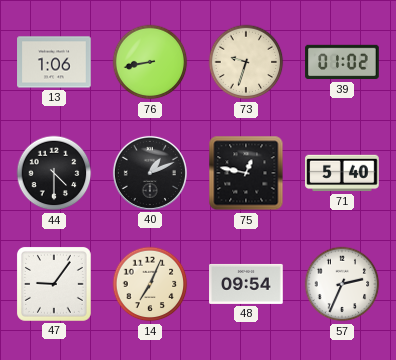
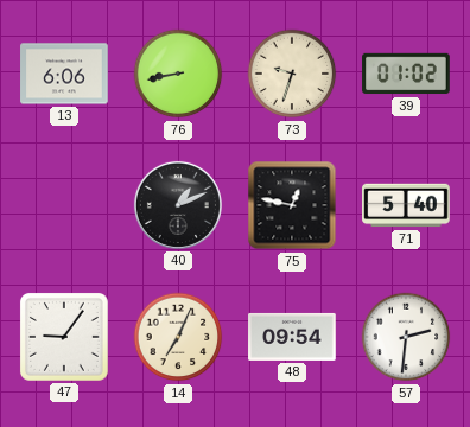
13: 1:06 -> 6:06
44: 4:30 -> none
57: 2:34 -> 2:31
